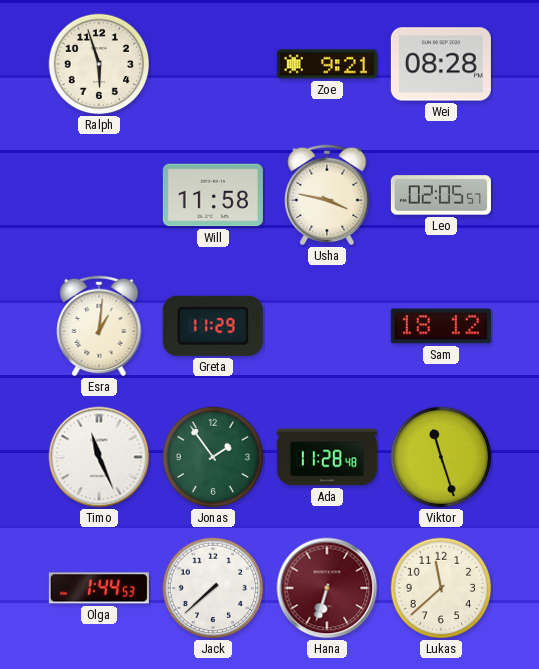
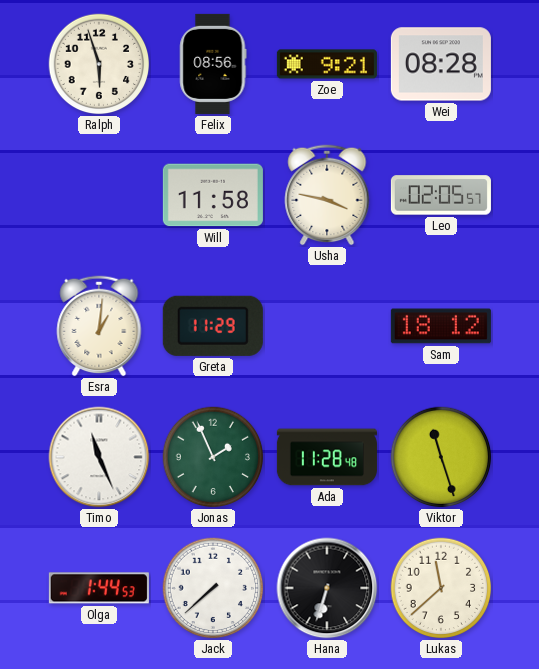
Felix: none -> 08:56
Jonas: 1:54 -> 1:56
Hana dial: burgundy -> black
